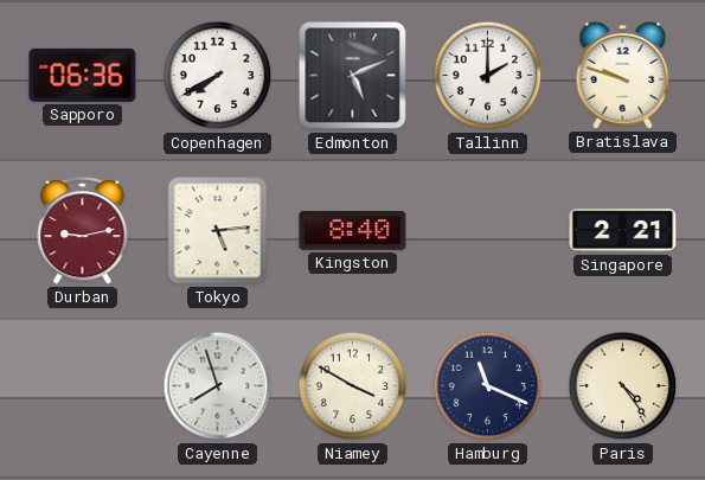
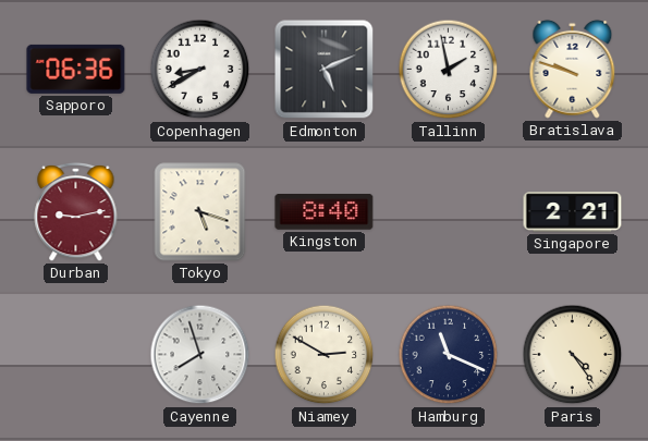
Copenhagen: 7:40 -> 8:40
Tallinn: 2:00 -> 1:58
Tokyo: 5:14 -> 5:18
Niamey: 3:50 -> 2:50
